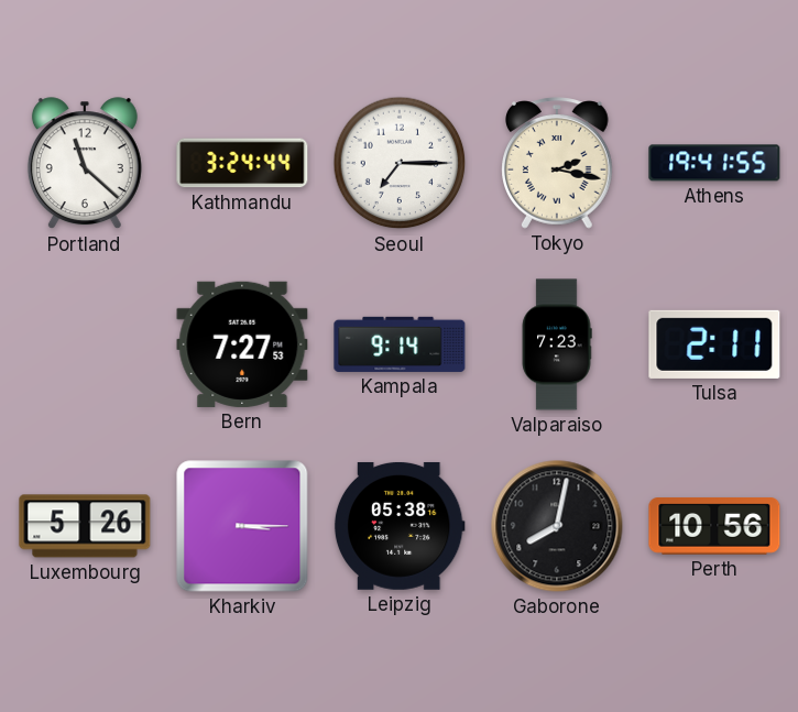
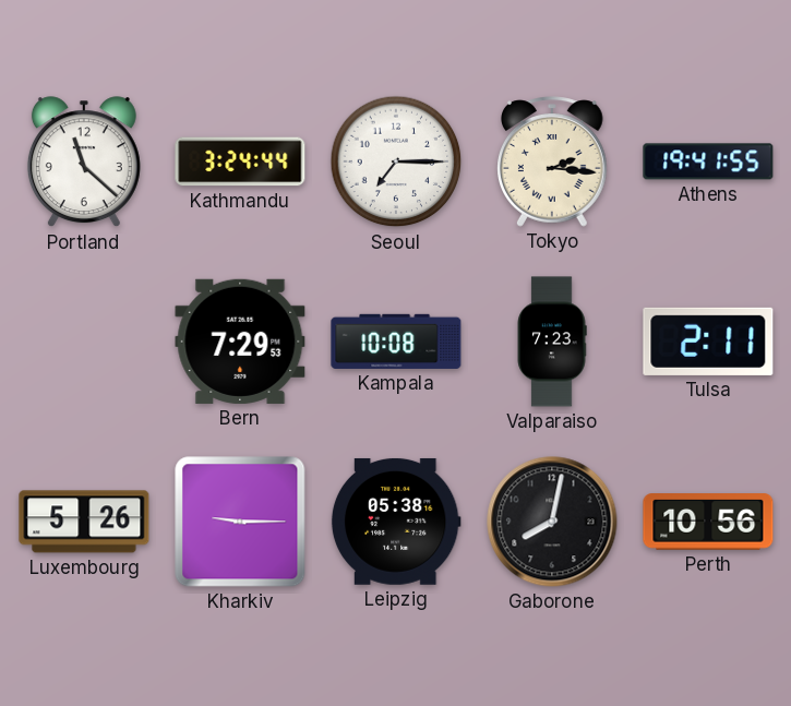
Tokyo: 2:17 -> 2:16
Bern: 7:27 -> 7:29
Kampala: 9:14 -> 10:08
Kharkiv: 3:15 -> 9:15
